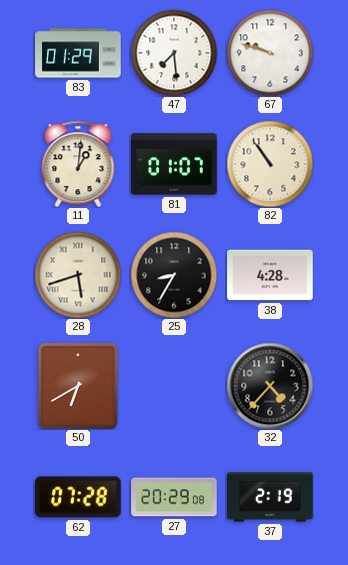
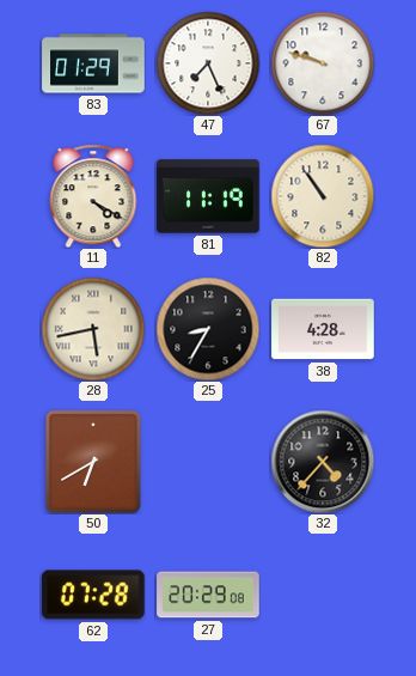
47: 7:29 -> 7:26
11: 1:01 -> 4:20
81: 01:07 -> 11:19
28: 5:42 -> 5:43
37: 2:19 -> none
